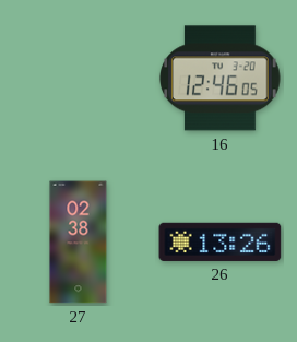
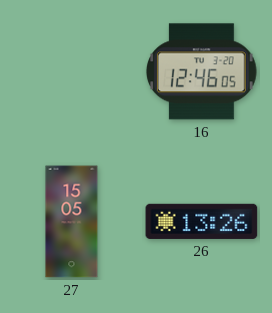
27: 02:38 -> 15:05
